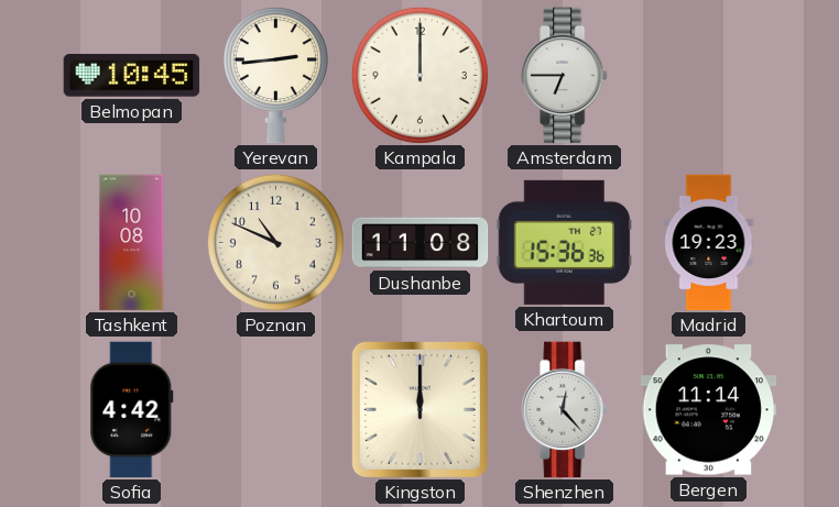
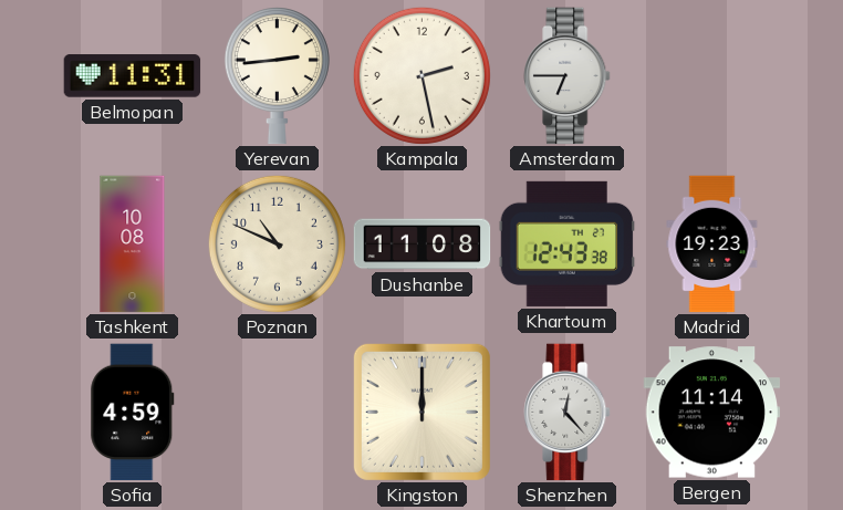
Belmopan: 10:45 -> 11:31
Kampala: 12:00 -> 2:28
Khartoum: 15:36 -> 12:43
Sofia: 4:42 -> 4:59
